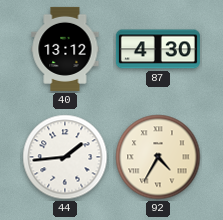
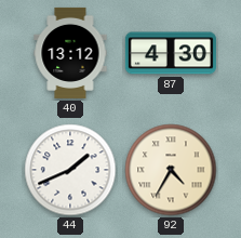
44: 1:44 -> 1:41
